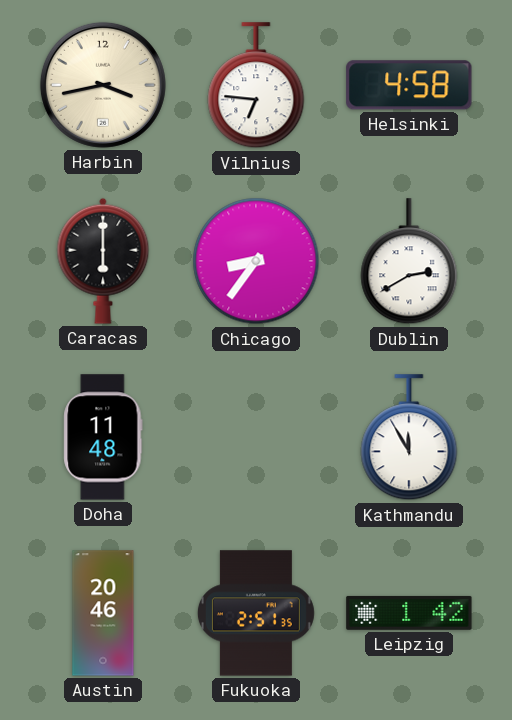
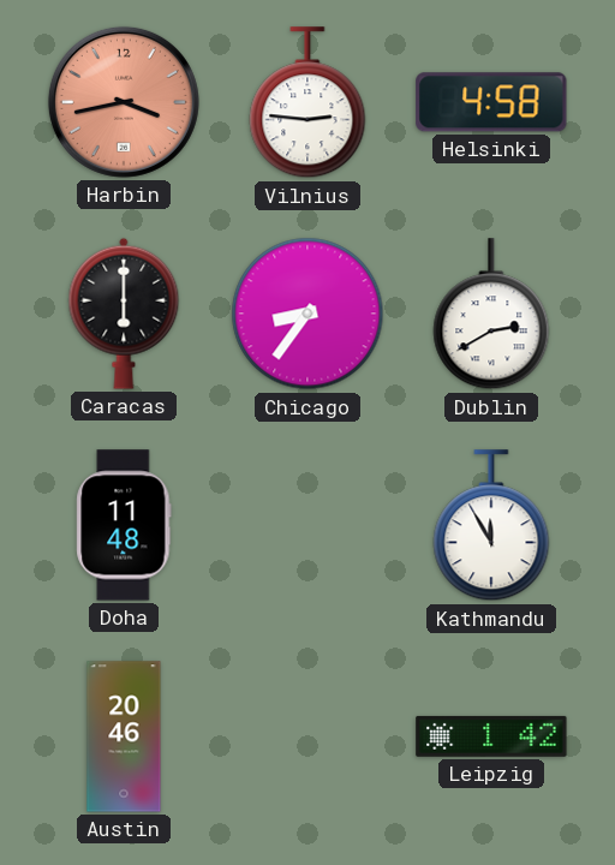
Harbin dial: cream -> salmon
Vilnius: 6:46 -> 2:46
Fukuoka: 2:51 -> none
